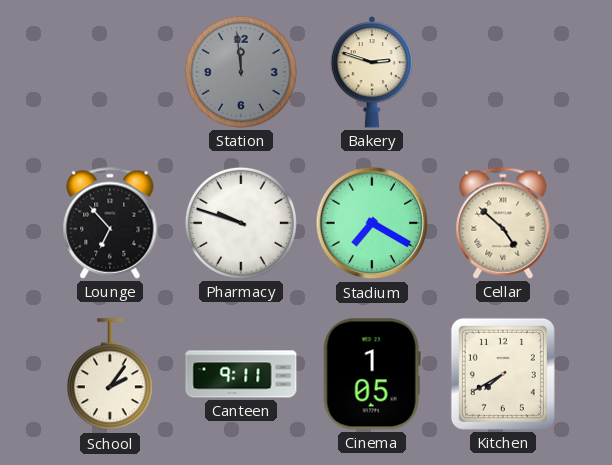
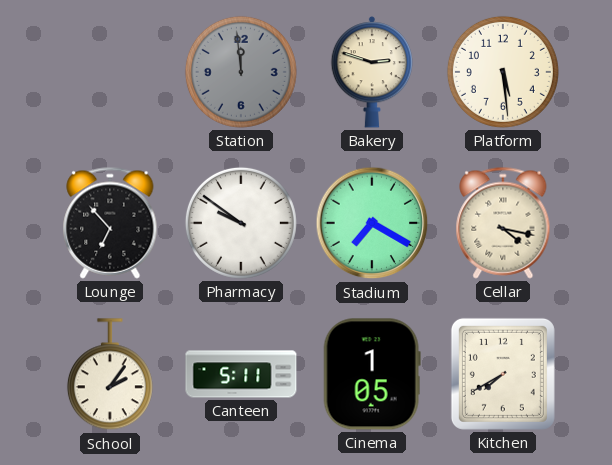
Platform: none -> 5:29
Pharmacy: 9:48 -> 9:51
Cellar: 4:52 -> 4:17
Canteen: 9:11 -> 5:11
